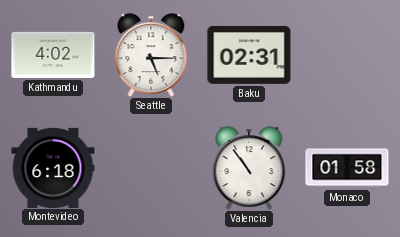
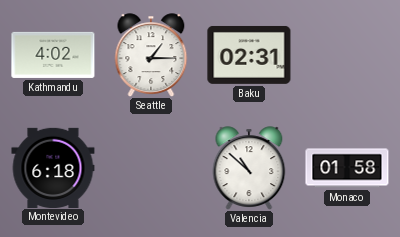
Seattle: 5:15 -> 1:15
Valencia: 10:54 -> 10:52
